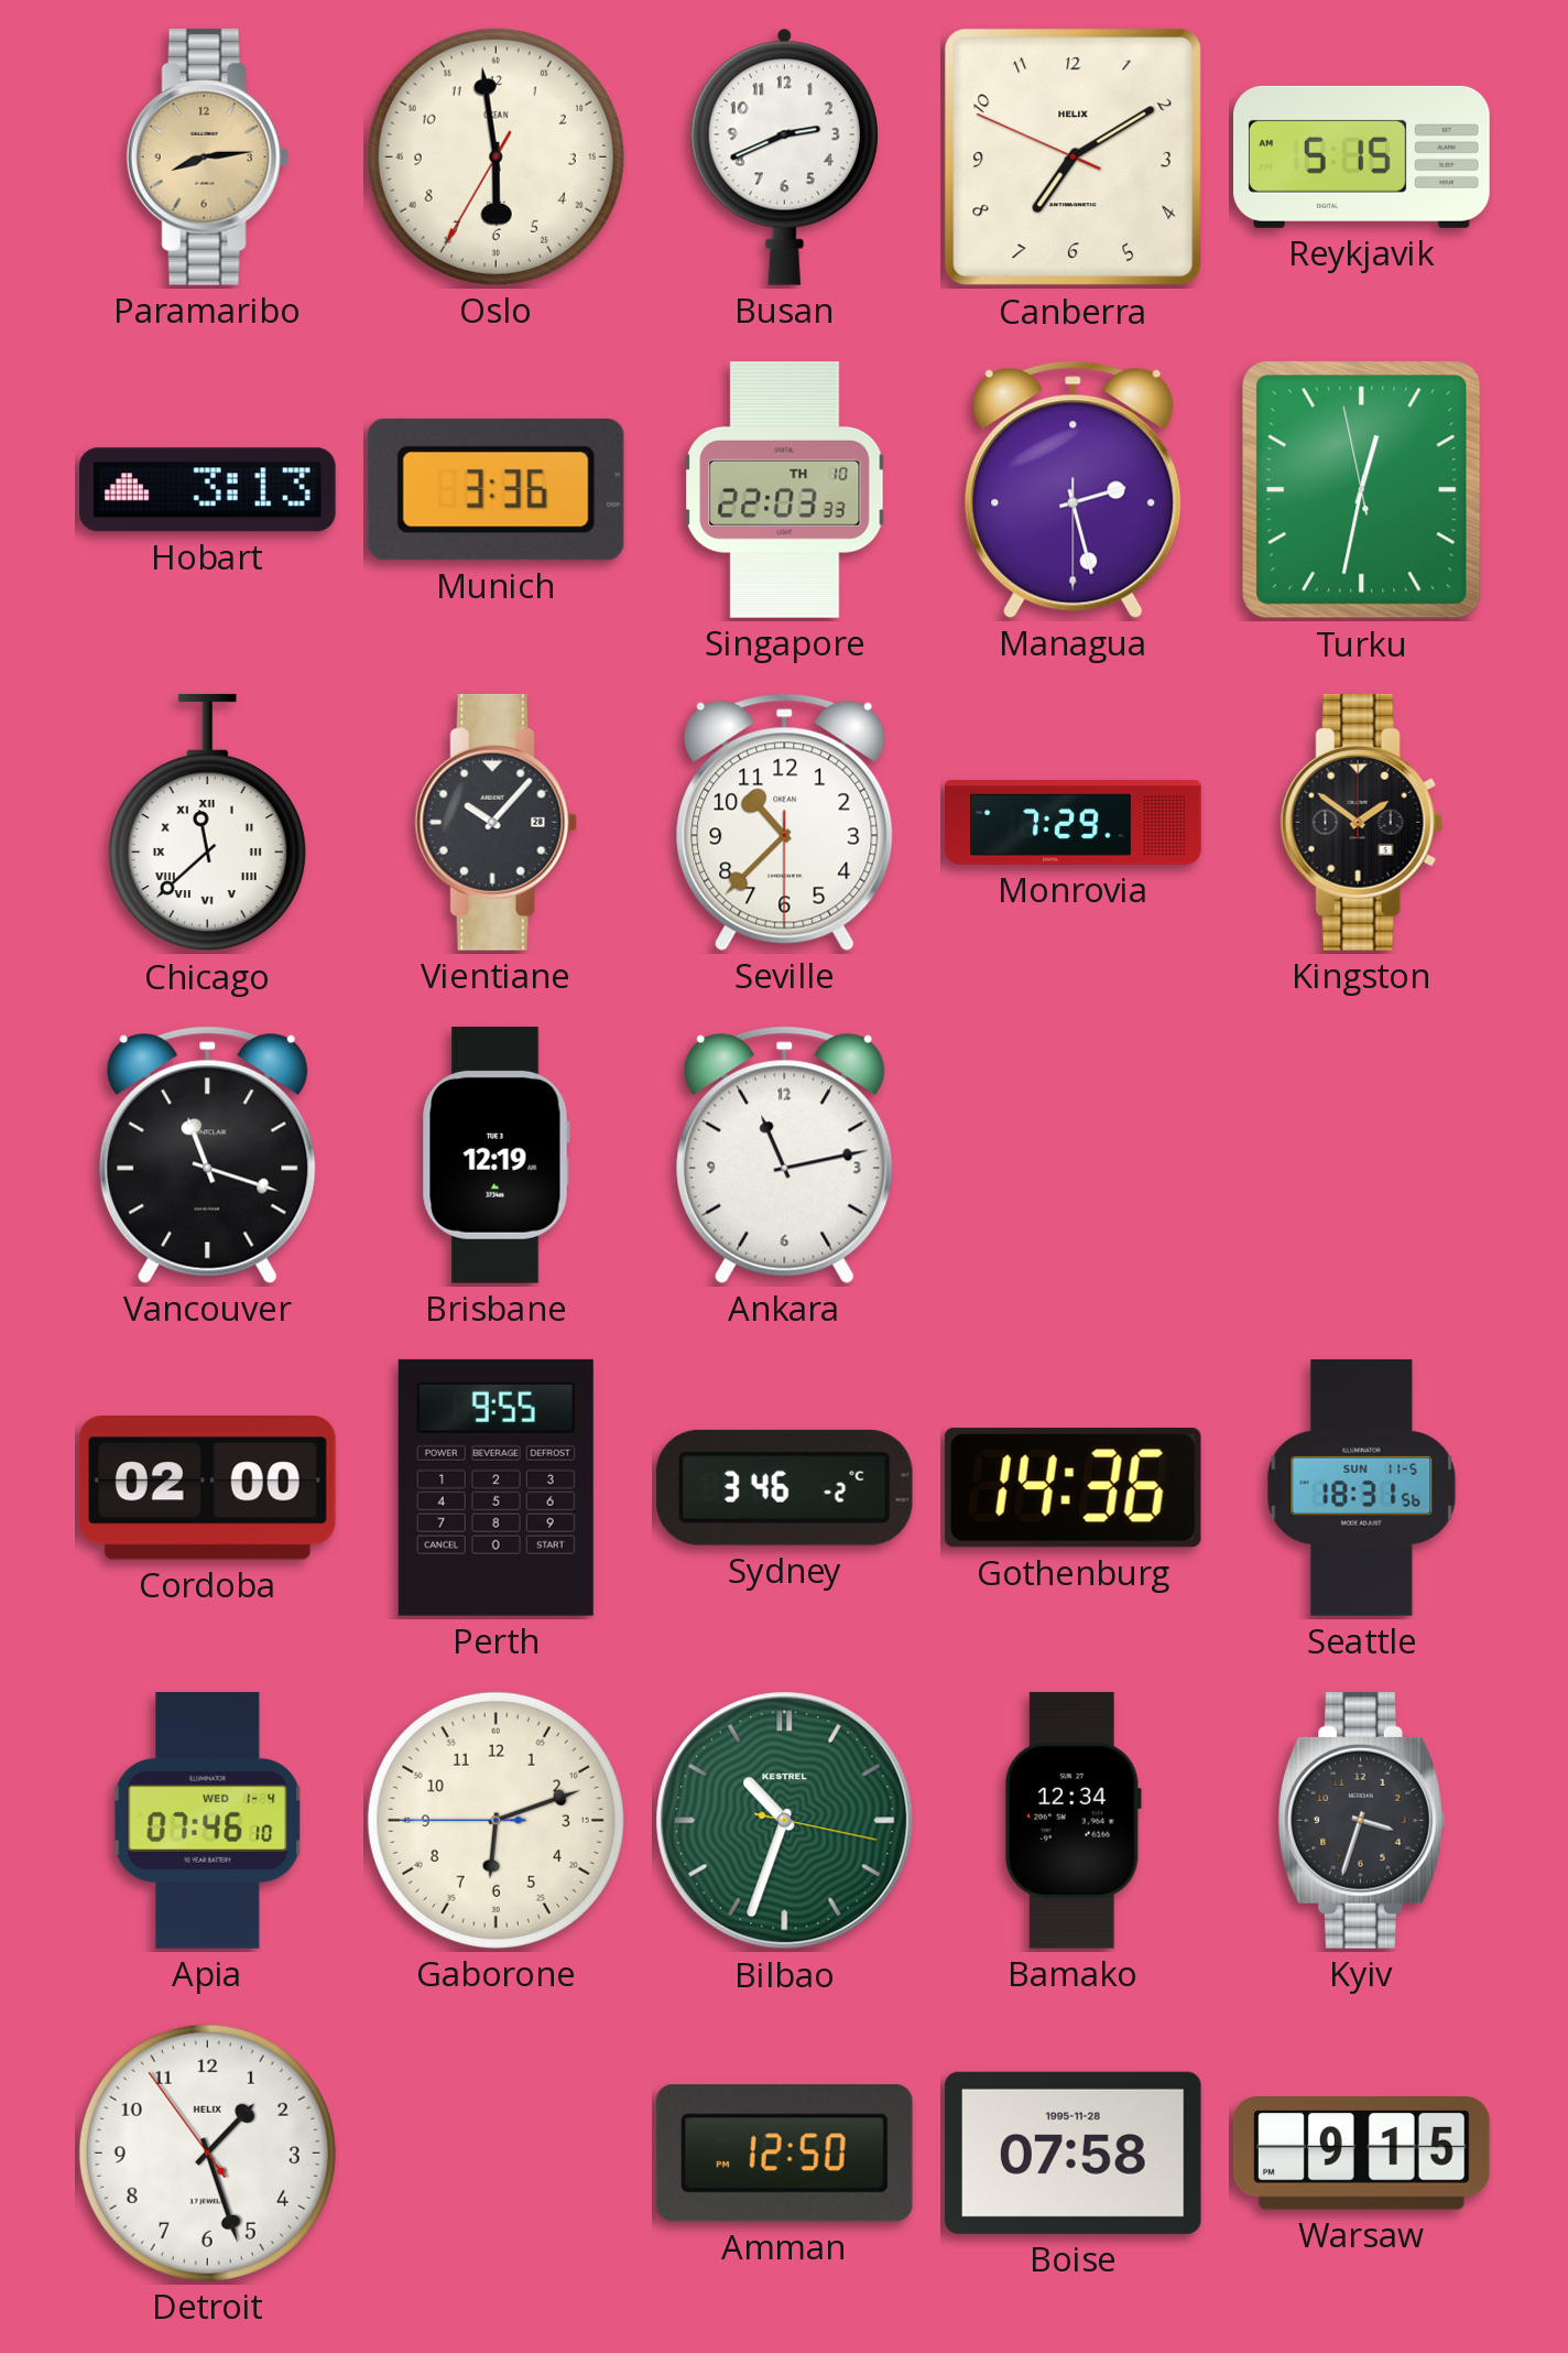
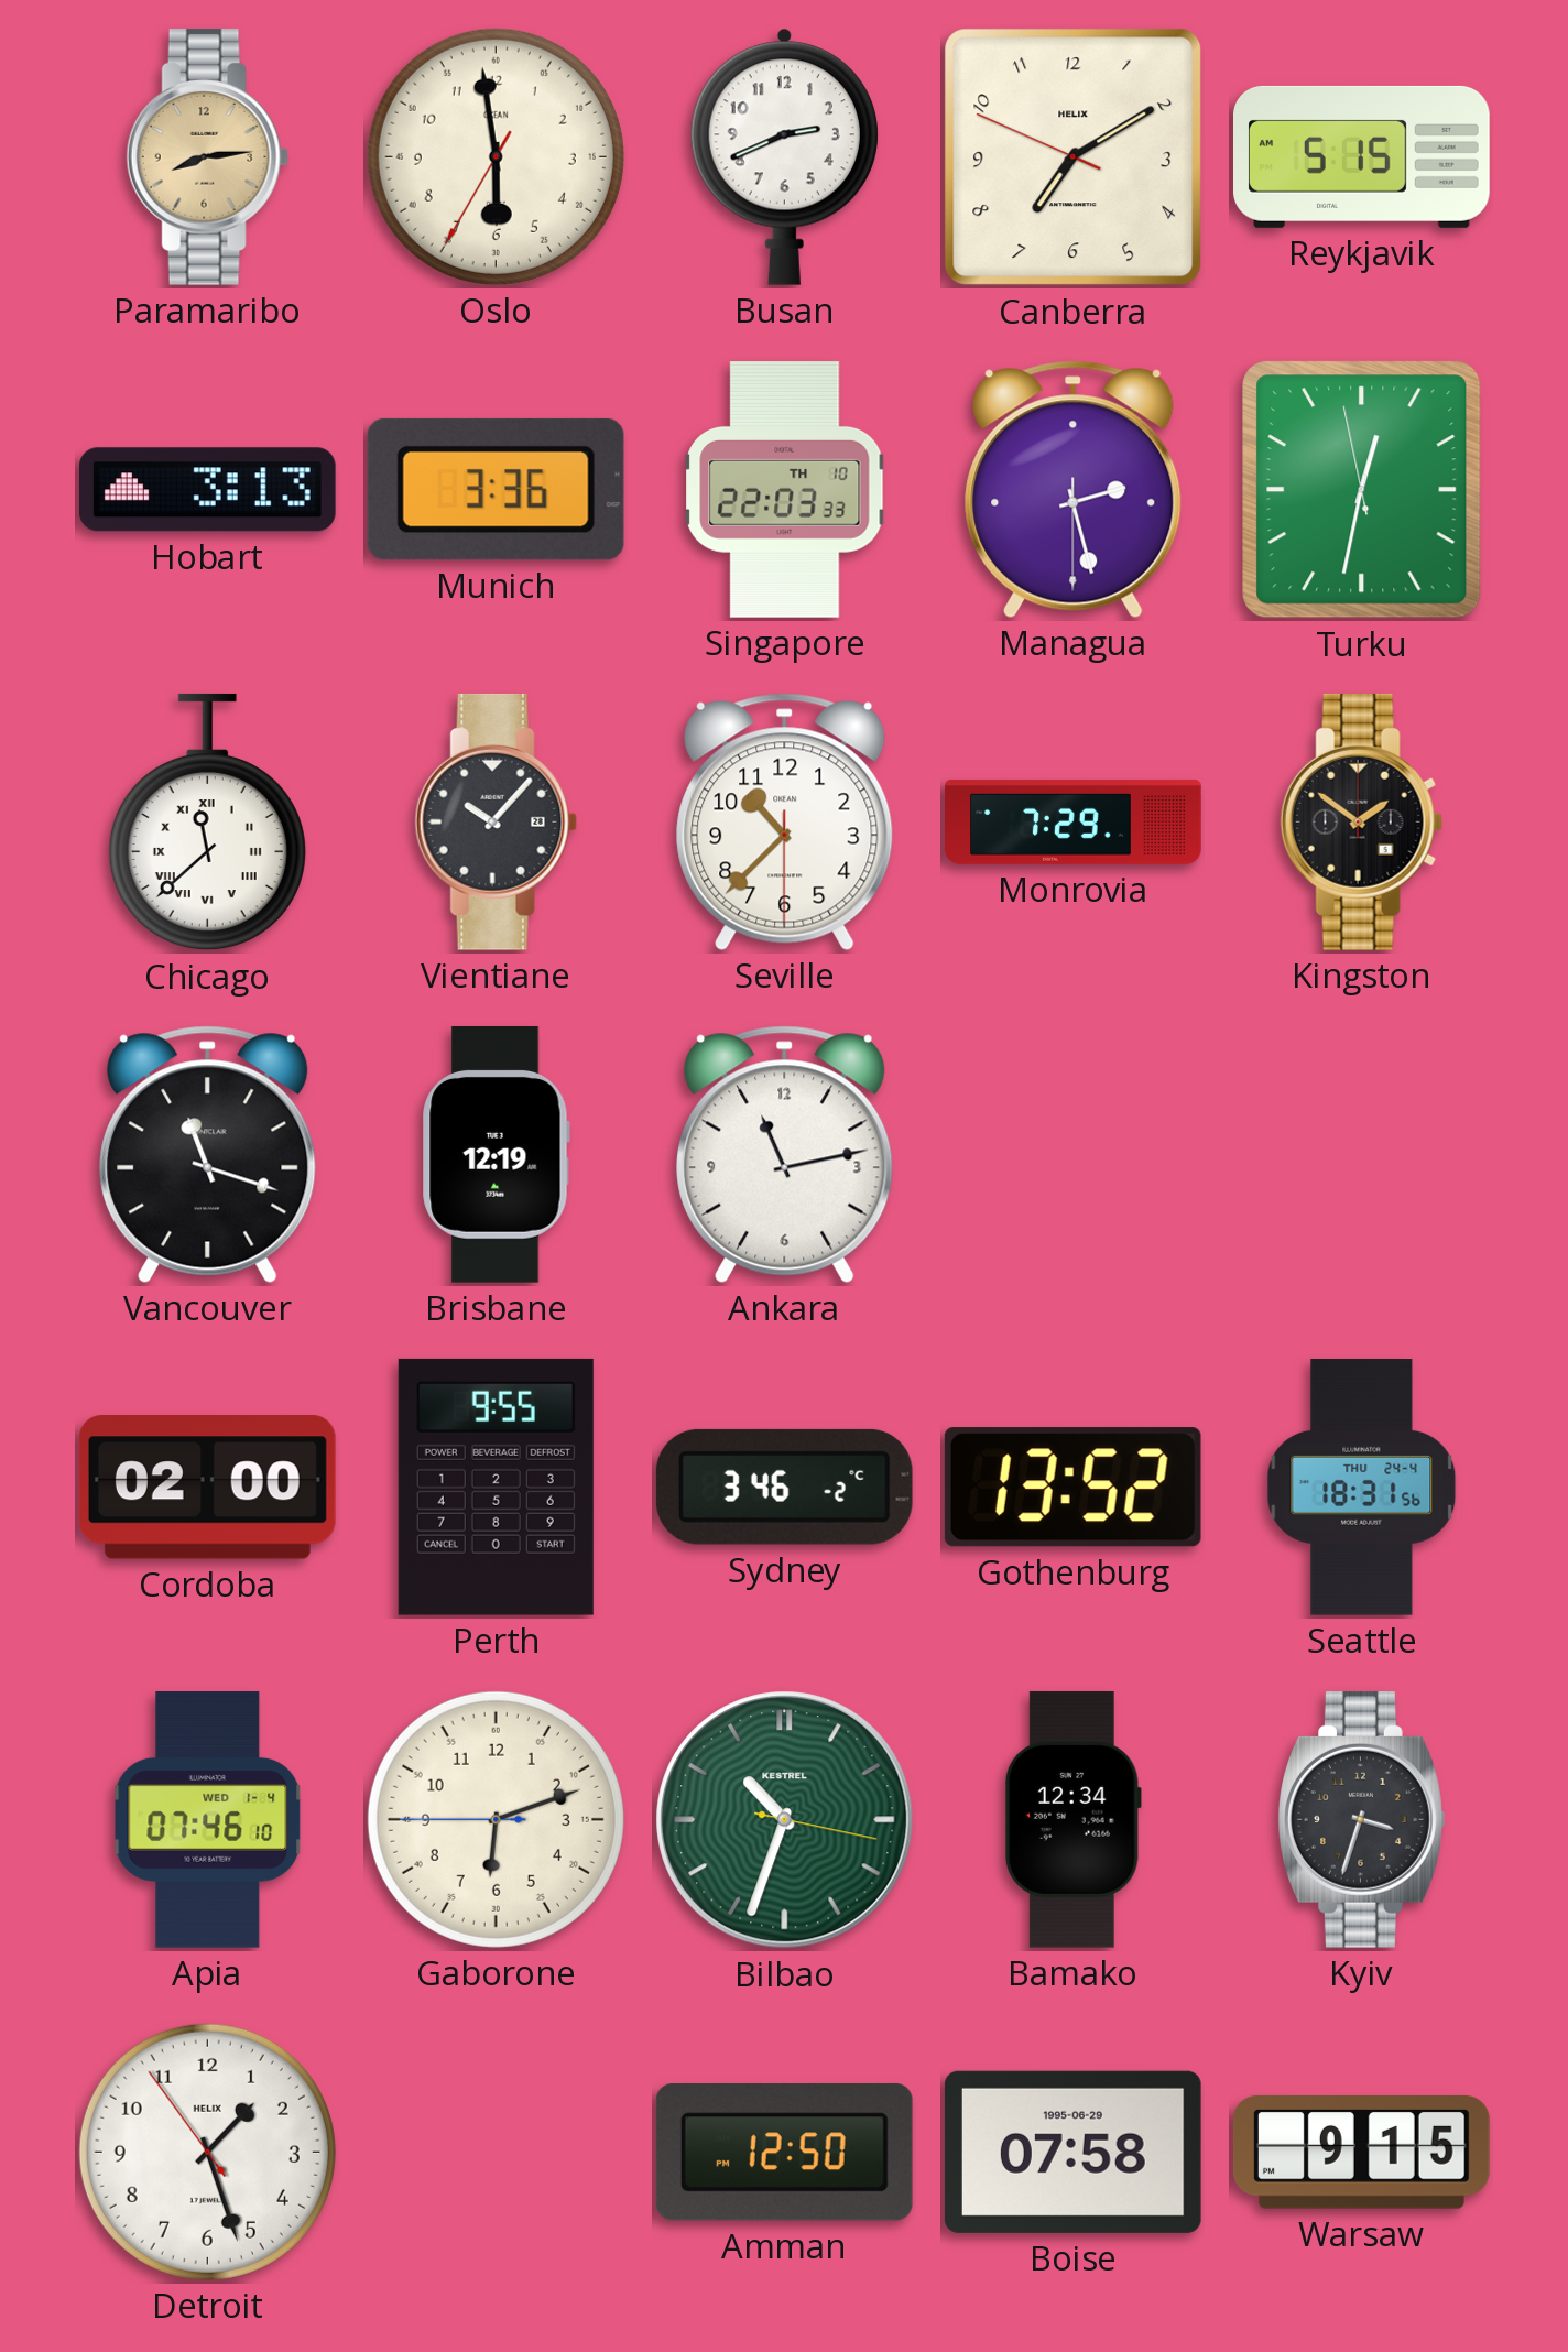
Gothenburg: 14:36 -> 13:52
Seattle date: SUN 11-5 -> THU 24-4
Boise date: 1995-11-28 -> 1995-06-29
